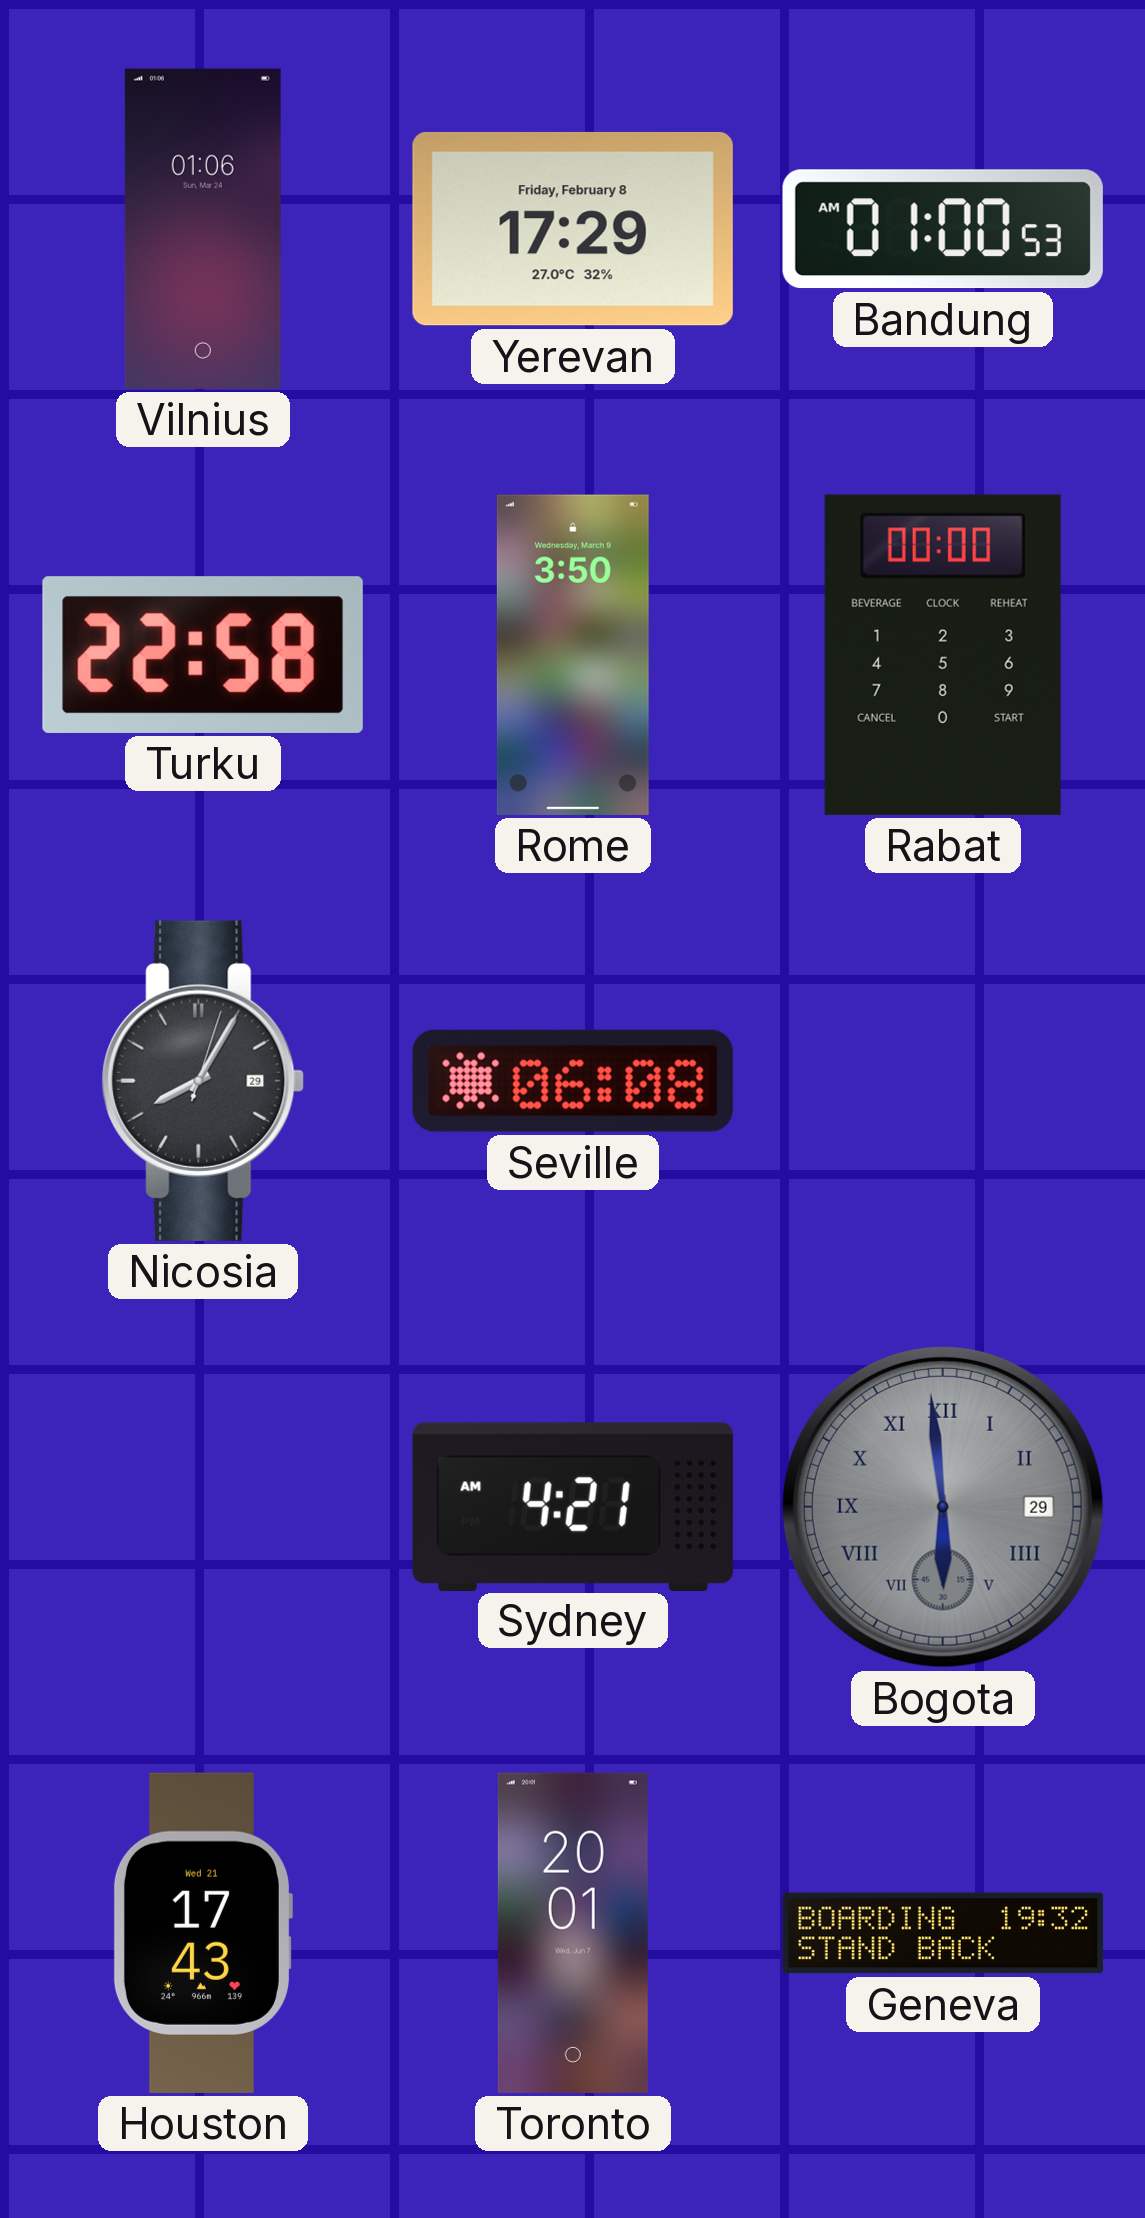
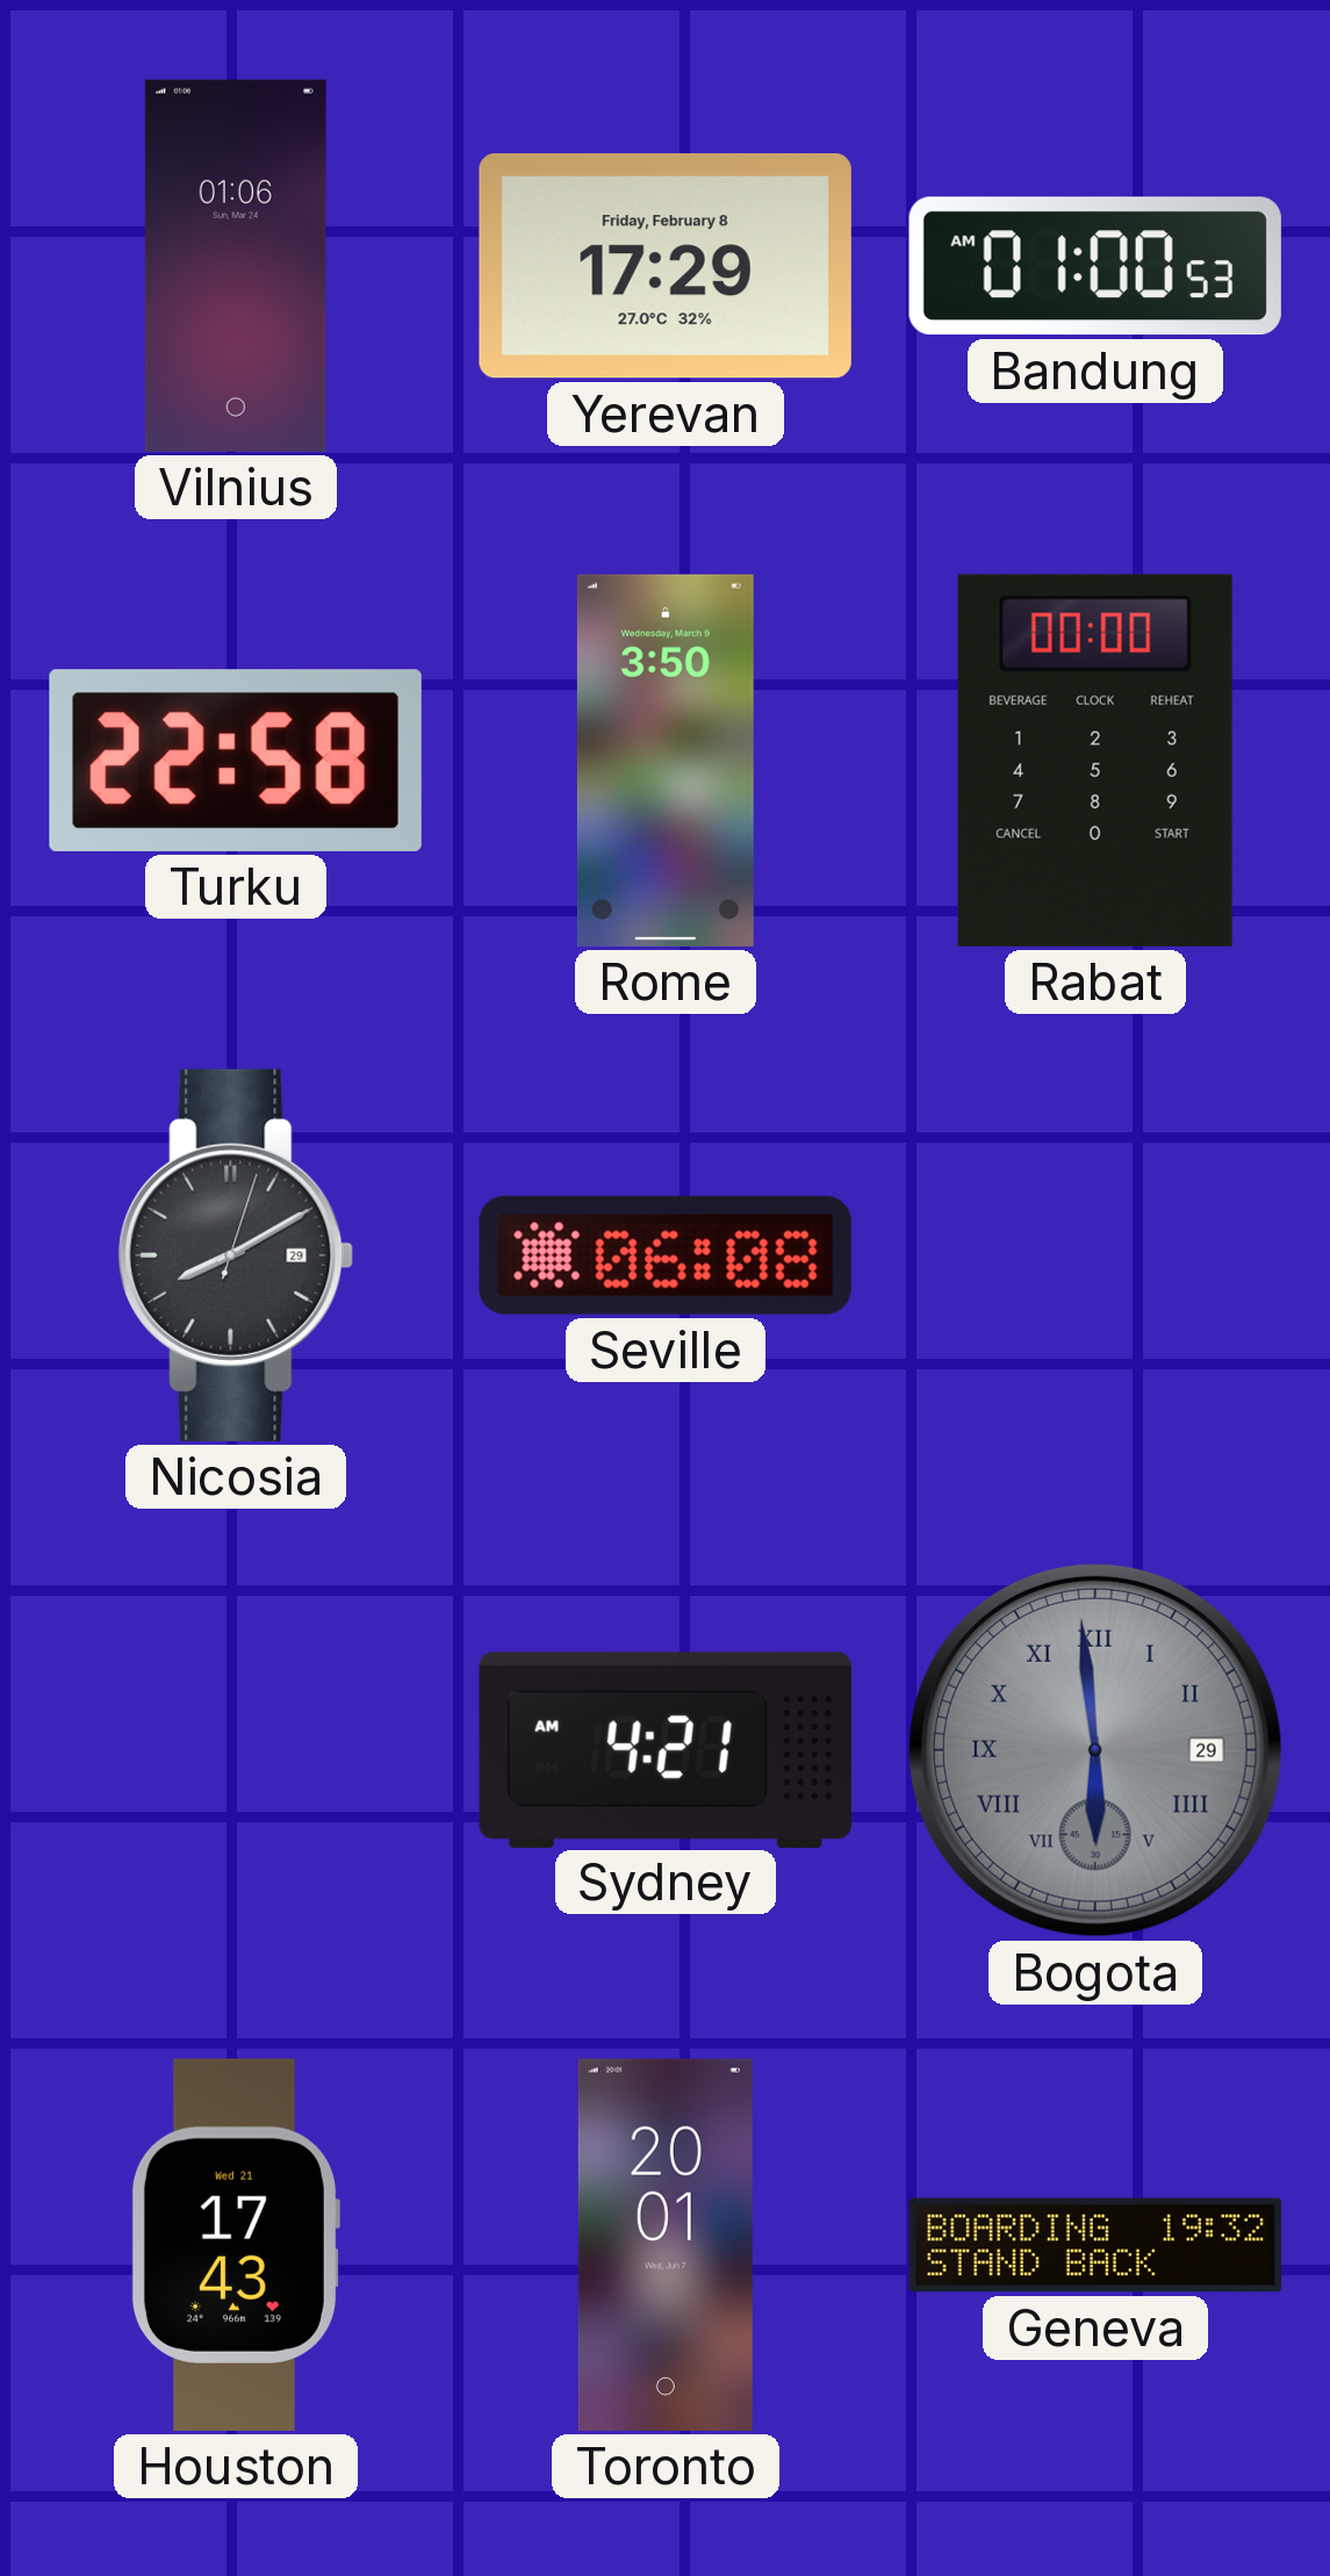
Nicosia: 8:05 -> 8:10
